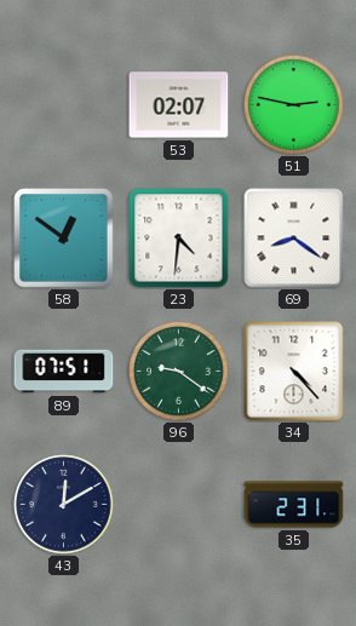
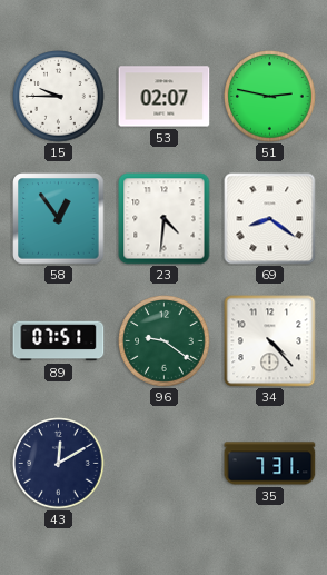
15: none -> 9:45
58: 12:51 -> 12:54
35: 2:31 -> 7:31
